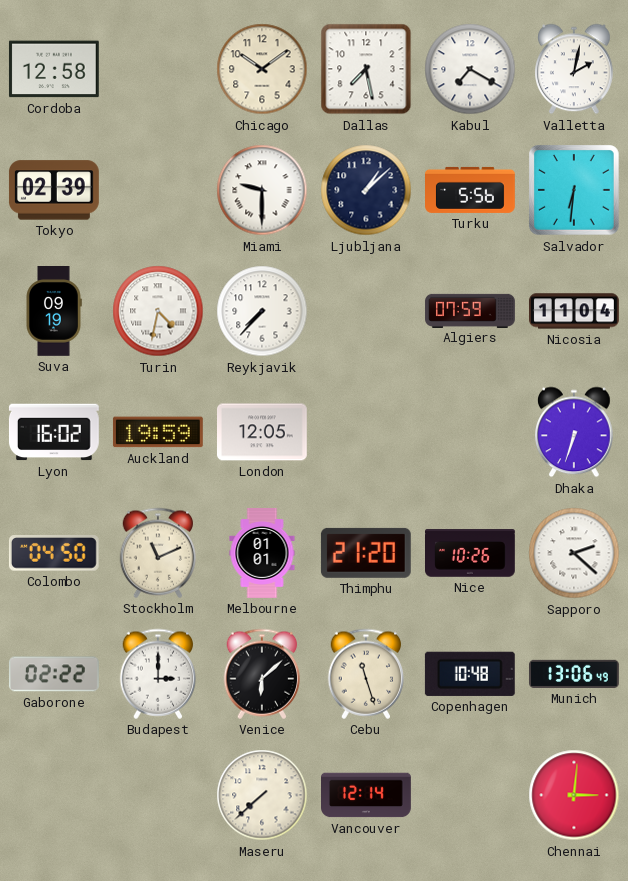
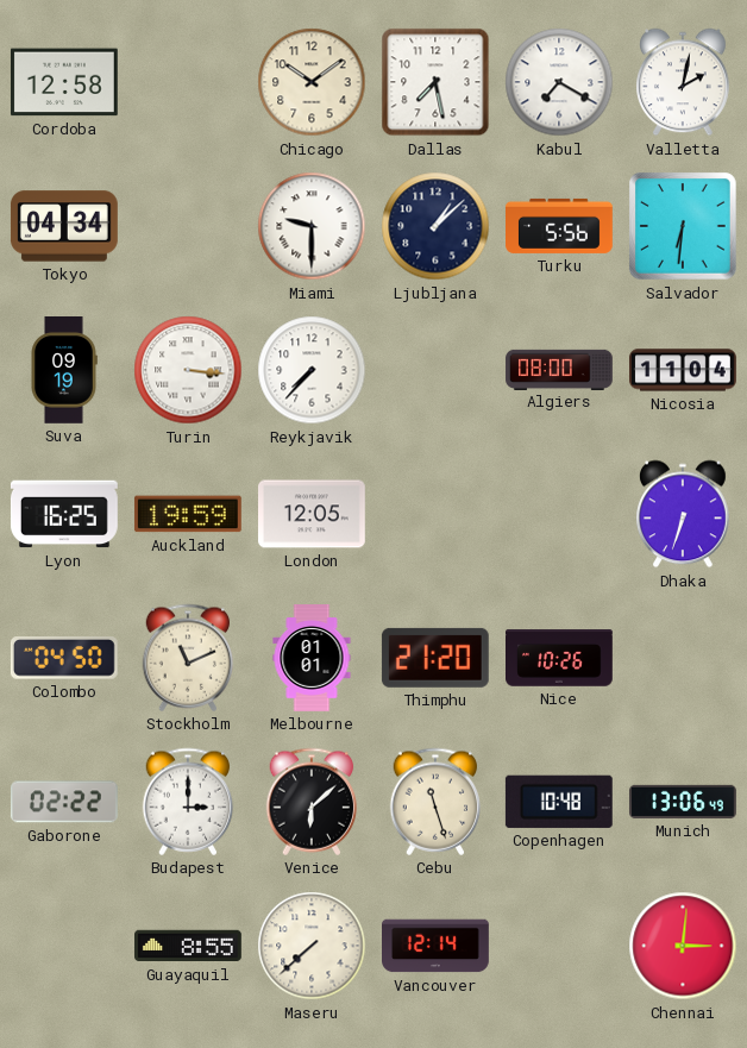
Tokyo: 02:39 -> 04:34
Turin: 4:32 -> 3:16
Algiers: 07:59 -> 08:00
Lyon: 16:02 -> 16:25
Sapporo: 2:22 -> none
Guayaquil: none -> 8:55
